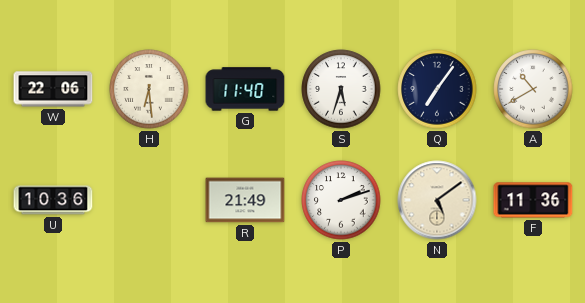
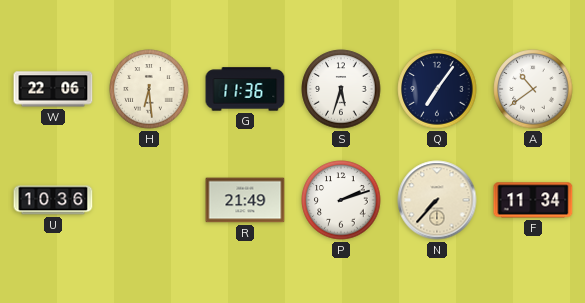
G: 11:40 -> 11:36
A: 10:40 -> 10:39
N: 5:09 -> 7:37
F: 11:36 -> 11:34
